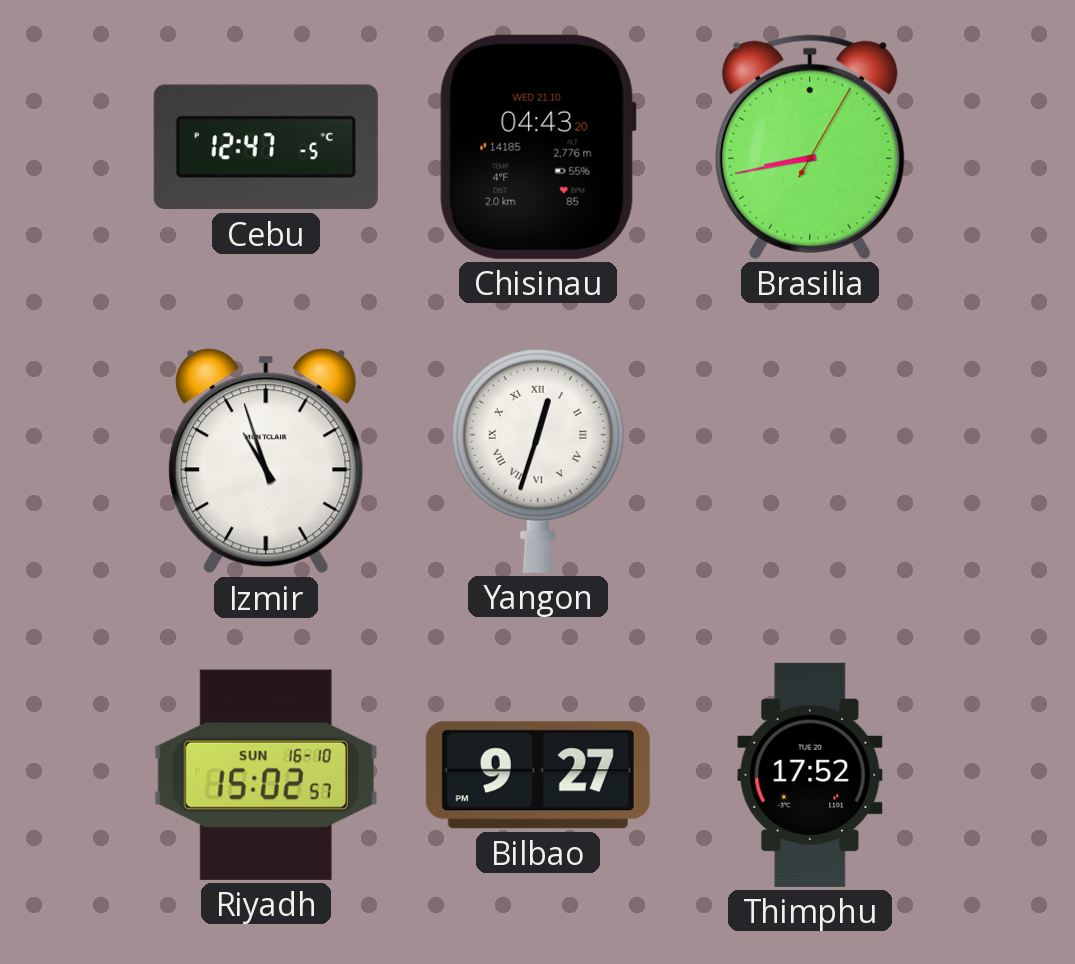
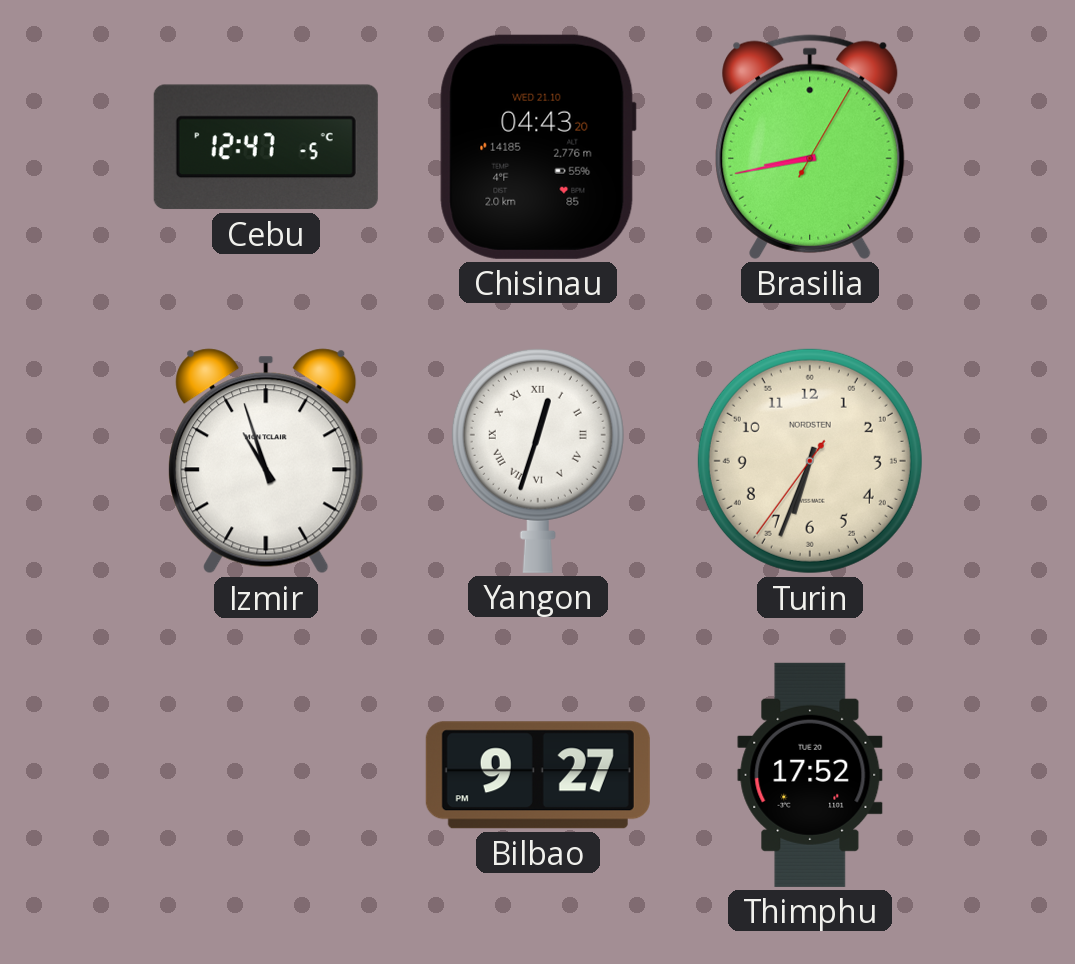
Turin: none -> 6:33
Riyadh: 15:02 -> none
